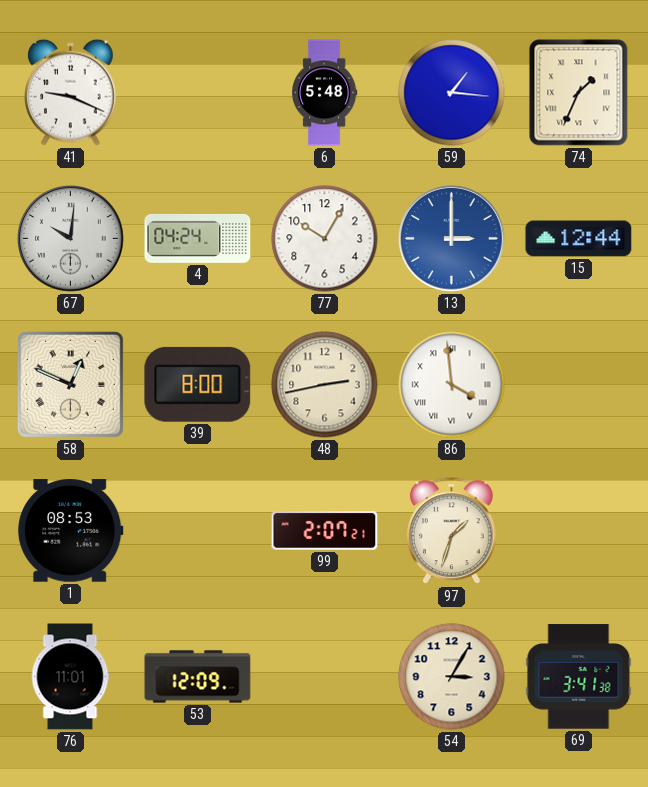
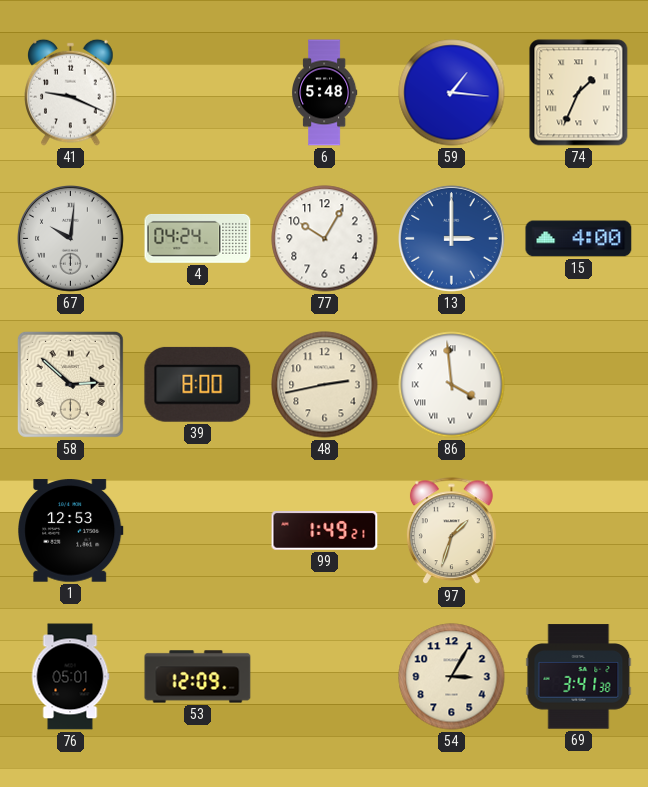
15: 12:44 -> 4:00
58: 12:49 -> 2:52
1: 08:53 -> 12:53
99: 2:07 -> 1:49
76: 11:01 -> 05:01
